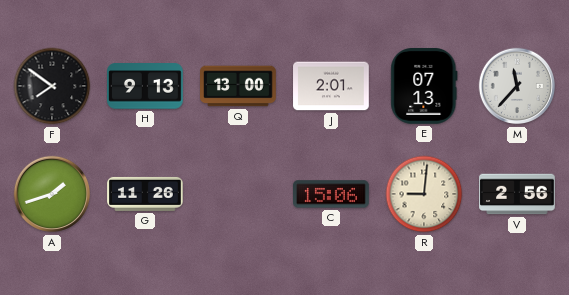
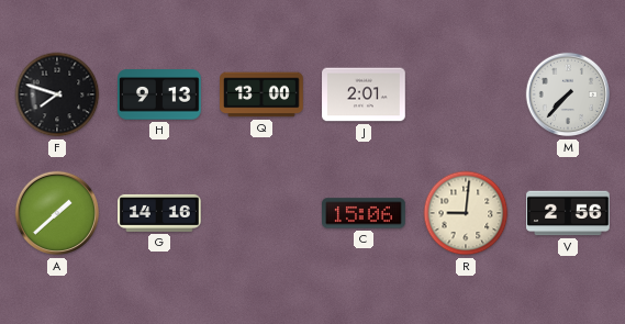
F: 7:51 -> 7:48
E: 07:13 -> none
M: 11:37 -> 7:37
A: 1:42 -> 1:38
G: 11:26 -> 14:16
